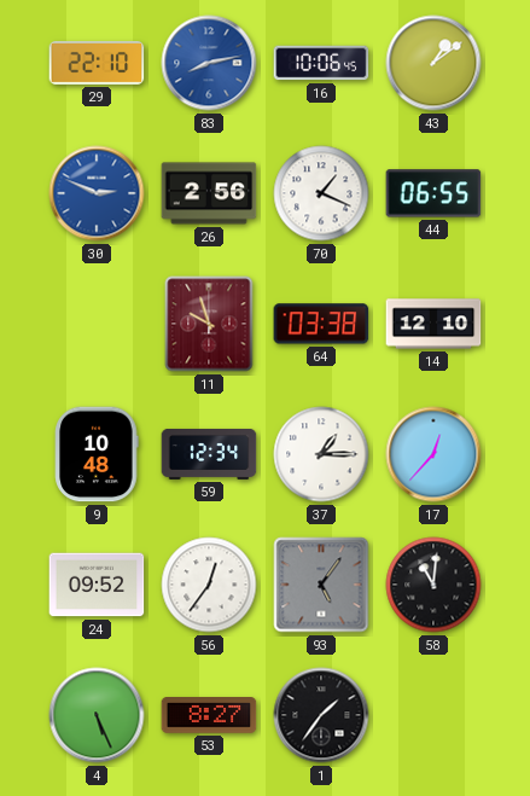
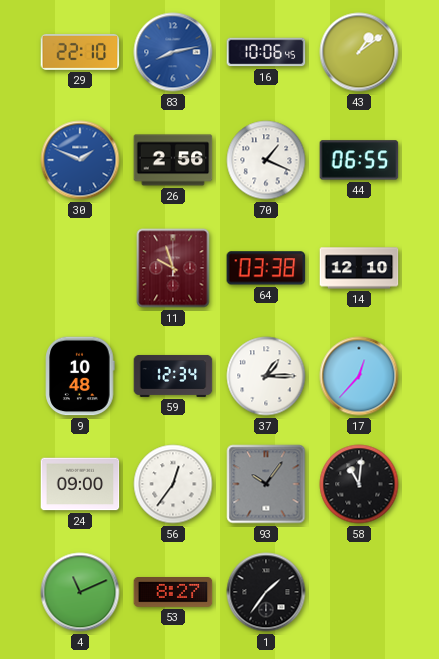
30: 2:49 -> 1:49
24: 09:52 -> 09:00
93: 5:06 -> 10:06
4: 5:26 -> 11:11
